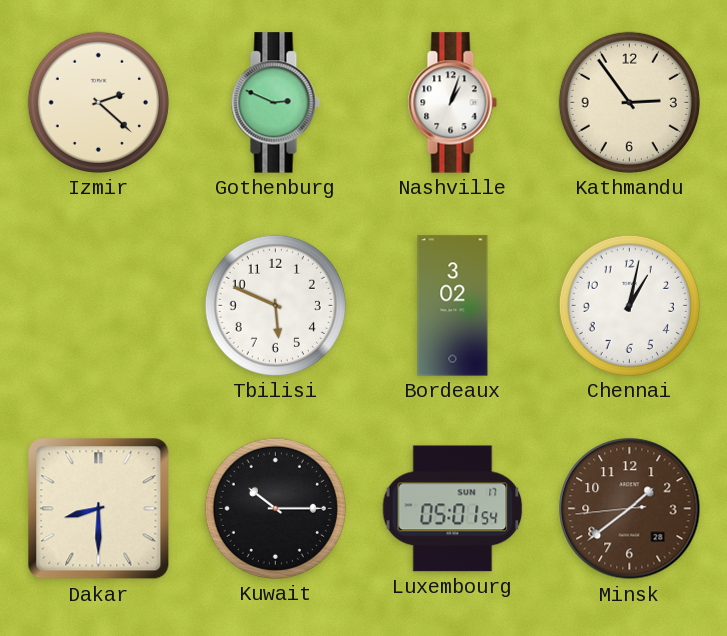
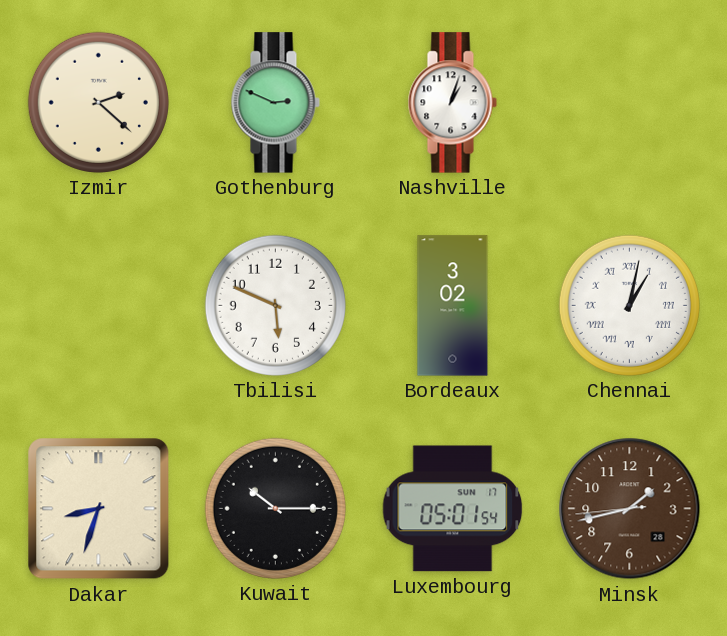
Kathmandu: 2:54 -> none
Chennai numerals: Arabic -> Roman
Dakar: 8:30 -> 8:33
Minsk: 1:38 -> 1:42
